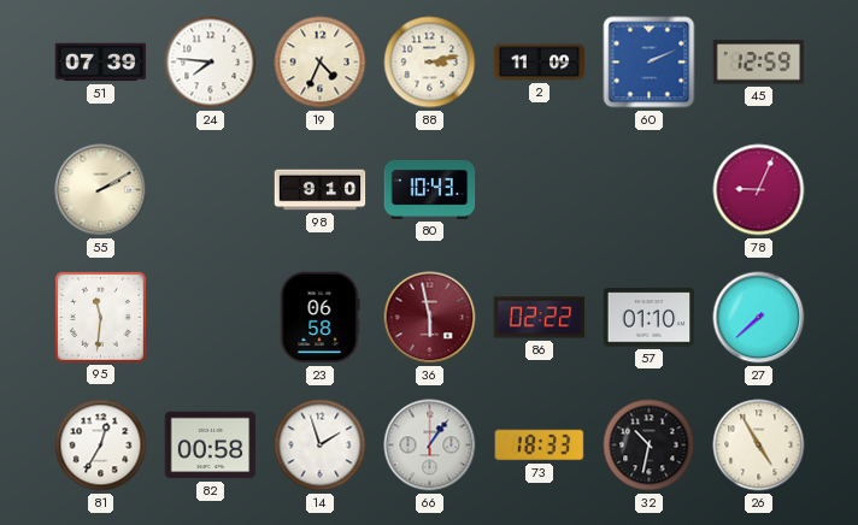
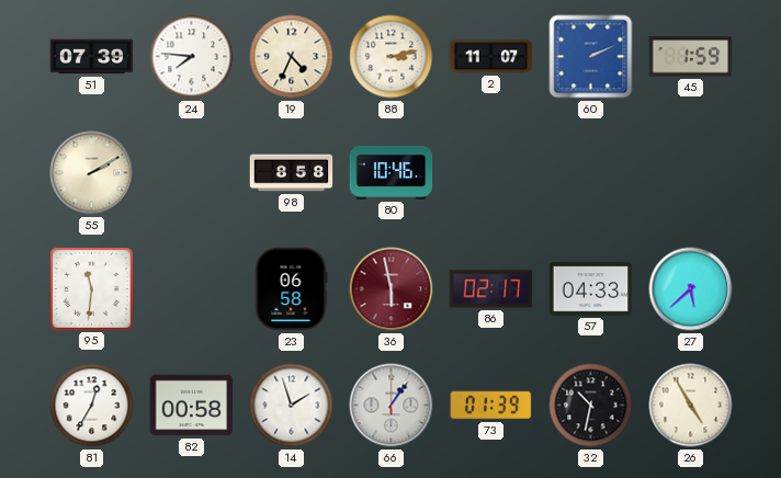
2: 11:09 -> 11:07
45: 12:59 -> 1:59
98: 9:10 -> 8:58
80: 10:43 -> 10:46
78: 9:04 -> none
86: 02:22 -> 02:17
57: 01:10 -> 04:33
27: 7:38 -> 5:38
73: 18:33 -> 01:39
